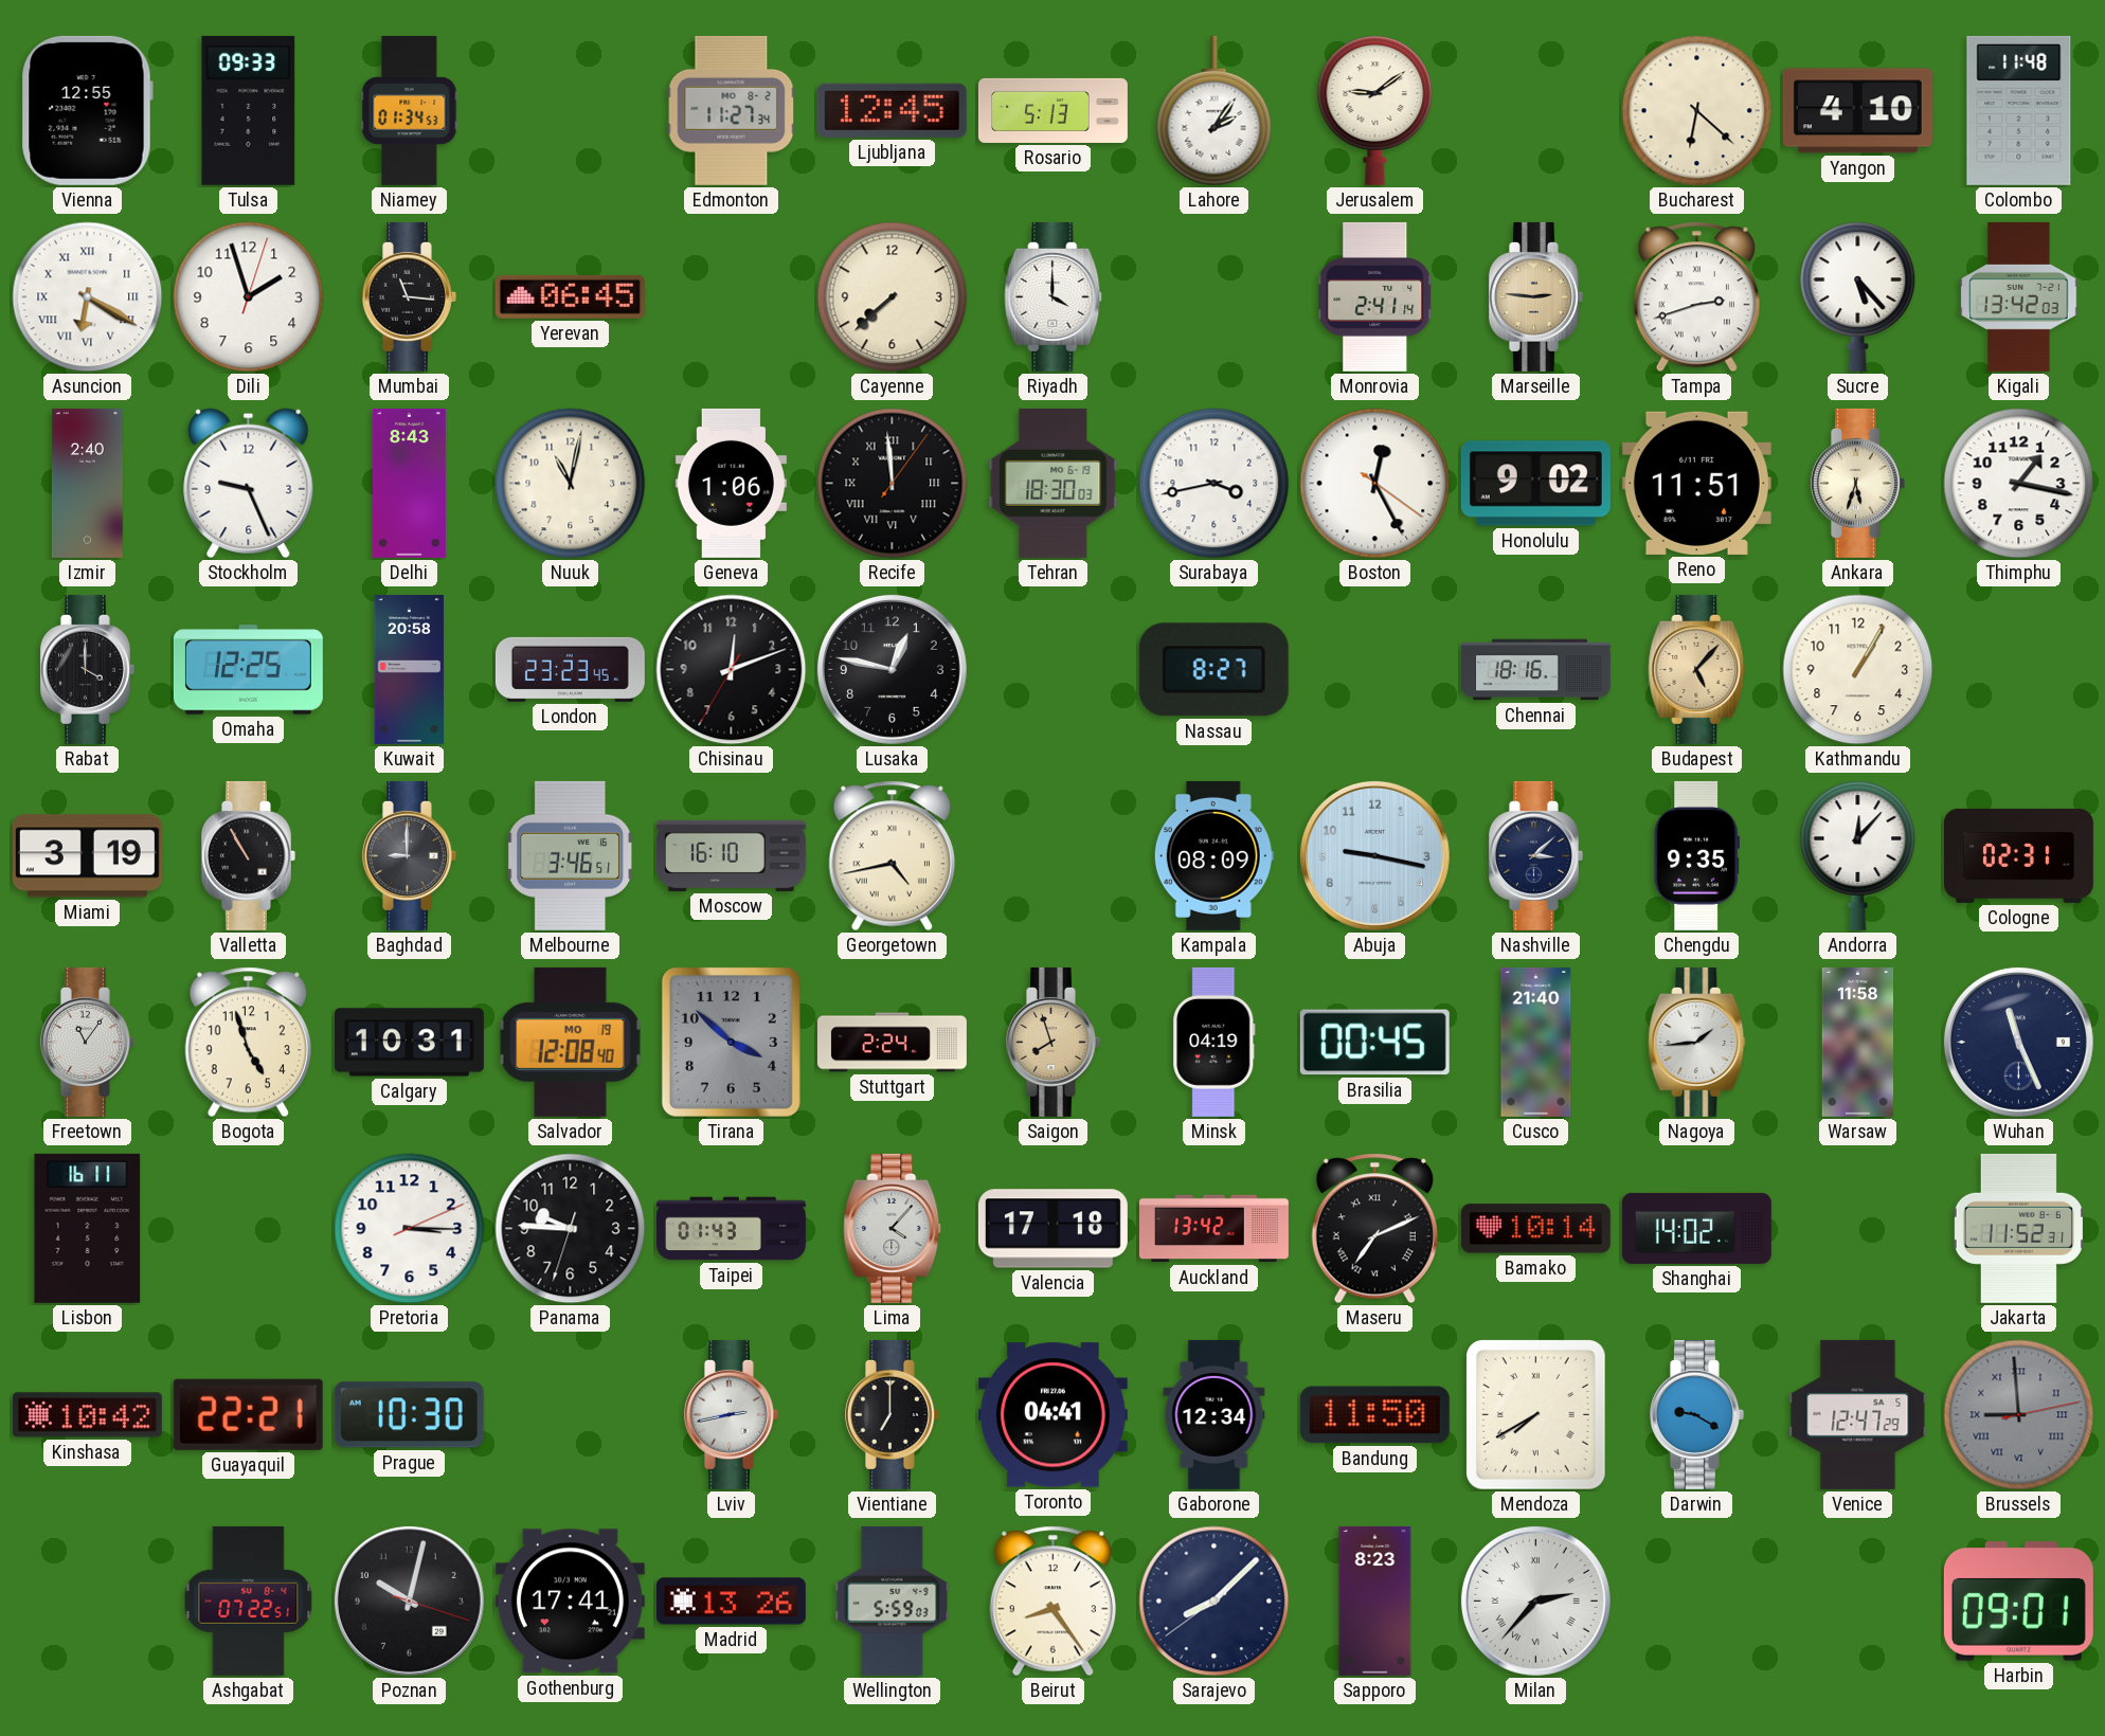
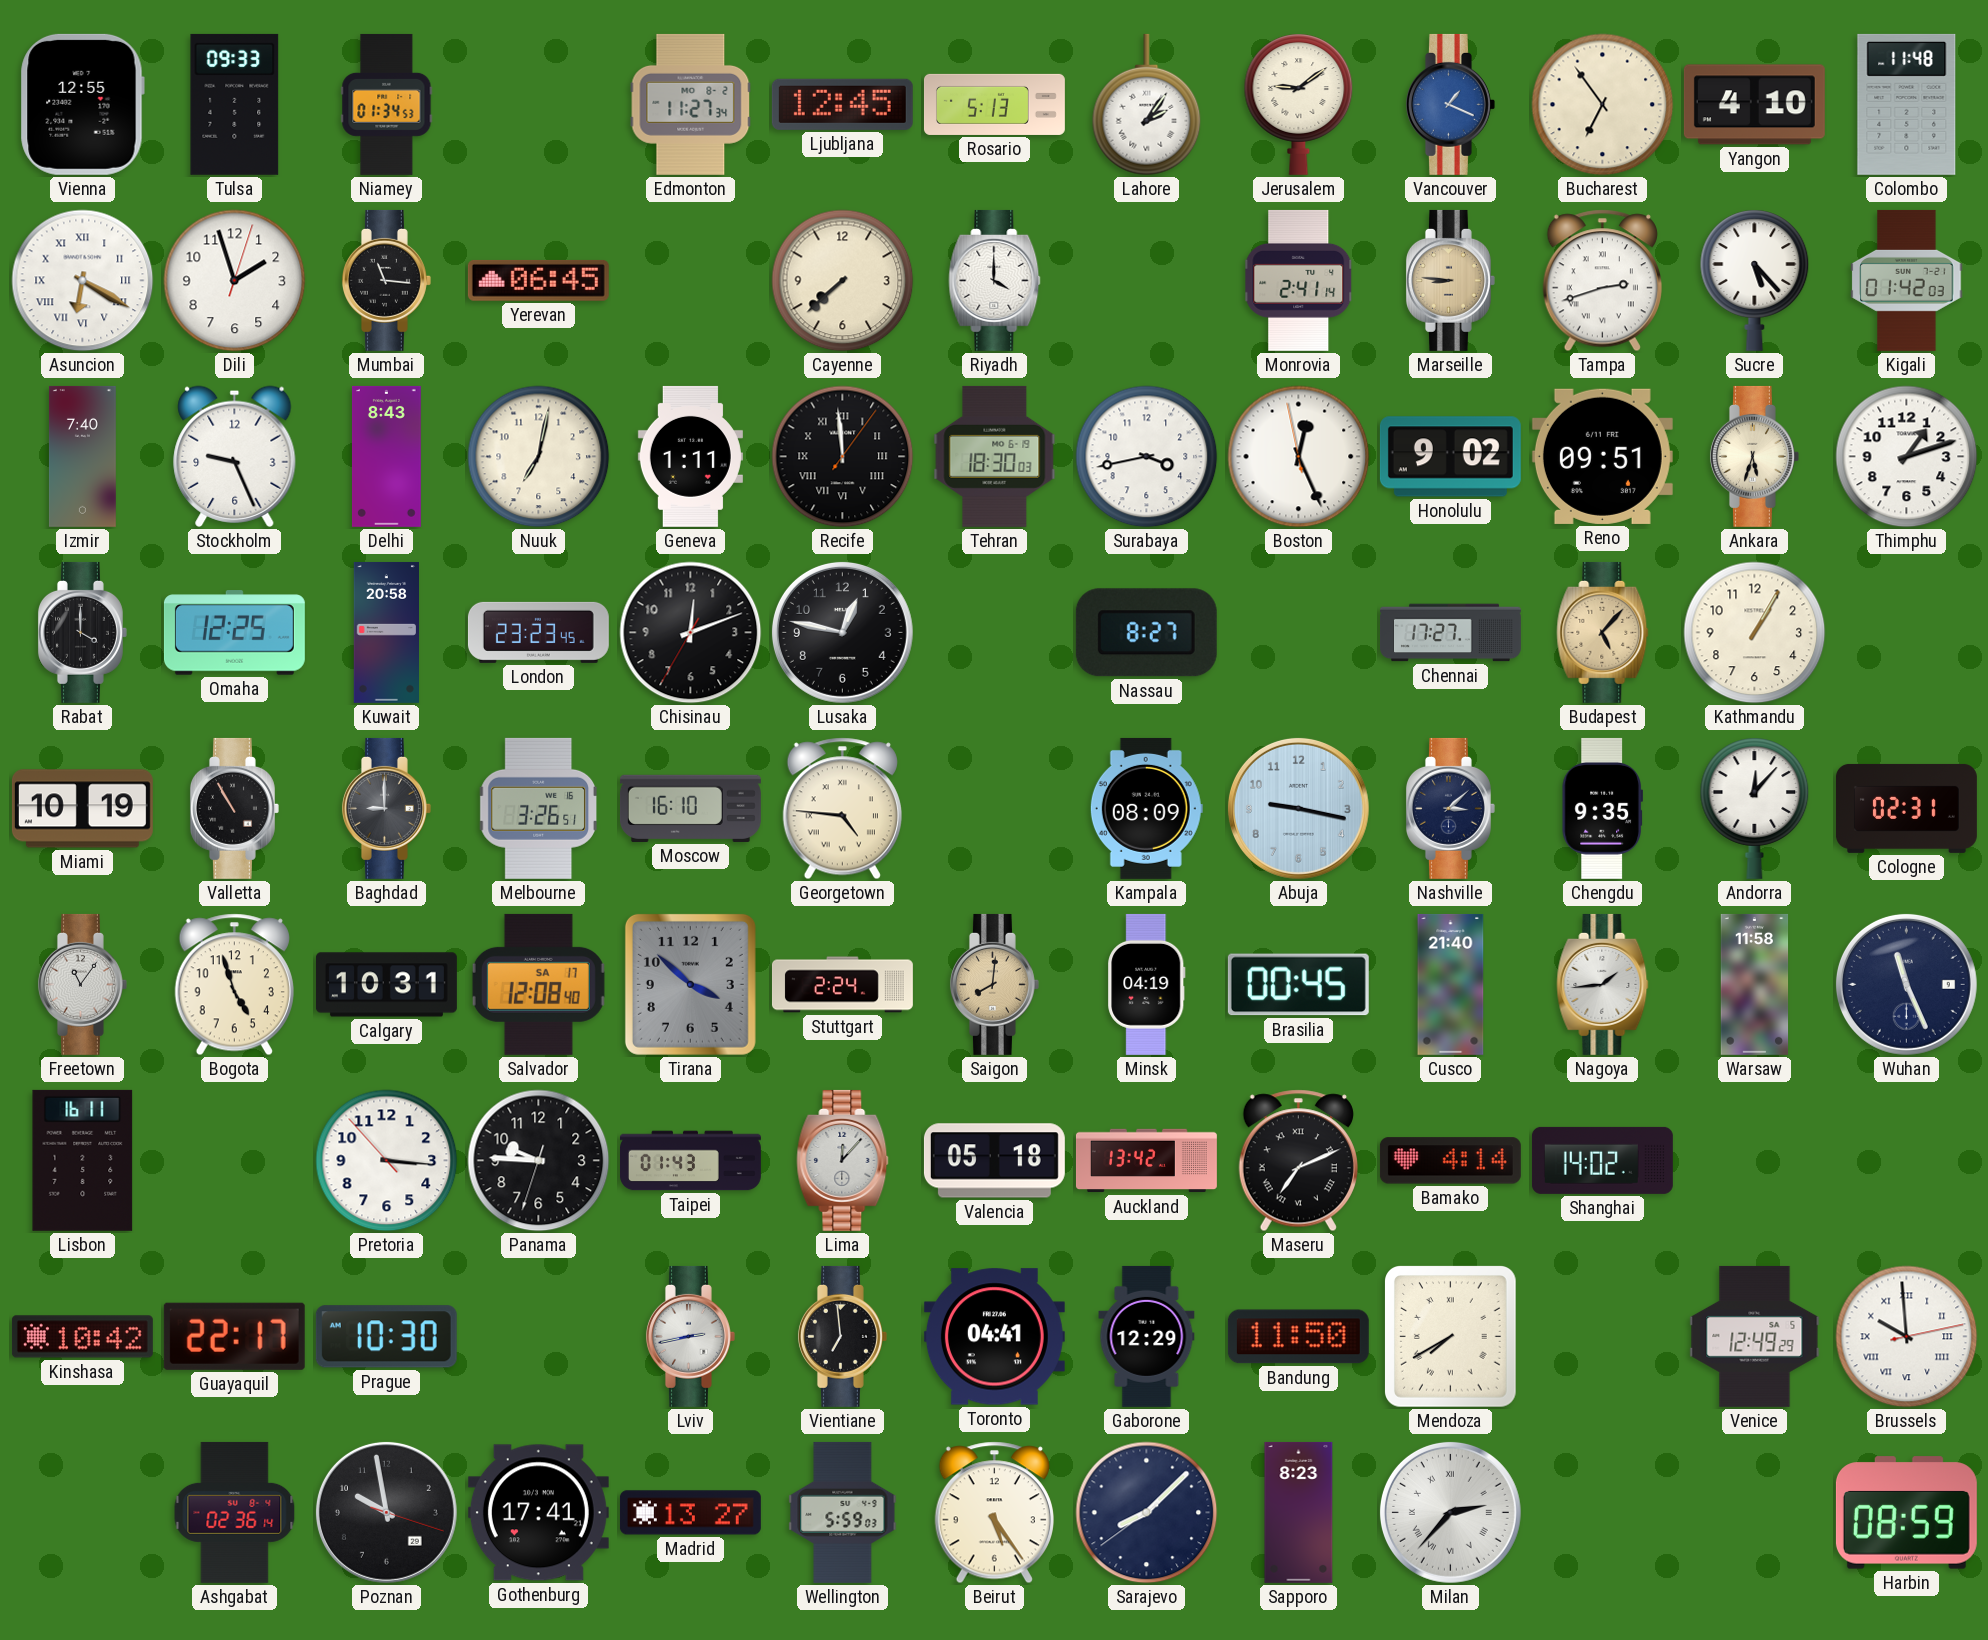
Vancouver: none -> 1:19
Bucharest: 6:22 -> 6:54
Marseille: 2:46 -> 8:46
Kigali: 13:42 -> 01:42
Izmir: 2:40 -> 7:40
Nuuk: 11:02 -> 7:02
Geneva: 1:06 -> 1:11
Boston: 12:25:21 -> 12:25:58
Reno: 11:51 -> 09:51
Thimphu: 1:17 -> 1:12
Chennai: 18:16 -> 17:27
Miami: 3:19 -> 10:19
Melbourne: 3:46 -> 3:26
Georgetown: 4:43 -> 4:46
Salvador date: MO 19 -> SA 17
Saigon: 7:57 -> 8:01
Pretoria: 3:15:11 -> 3:15:53
Lima: 4:07 -> 12:07
Valencia: 17:18 -> 05:18
Bamako: 10:14 -> 4:14
Jakarta: 11:52 -> none
Guayaquil: 22:21 -> 22:17
Vientiane: 7:00 -> 6:59
Gaborone: 12:34 -> 12:29
Darwin: 9:20 -> none
Venice: 12:47 -> 12:49
Brussels: 8:59 -> 9:59
Brussels dial: grey -> white
Ashgabat: 07:22 -> 02:36
Poznan: 10:02 -> 9:58
Madrid: 13:26 -> 13:27
Beirut: 8:24 -> 5:24
Harbin: 09:01 -> 08:59
